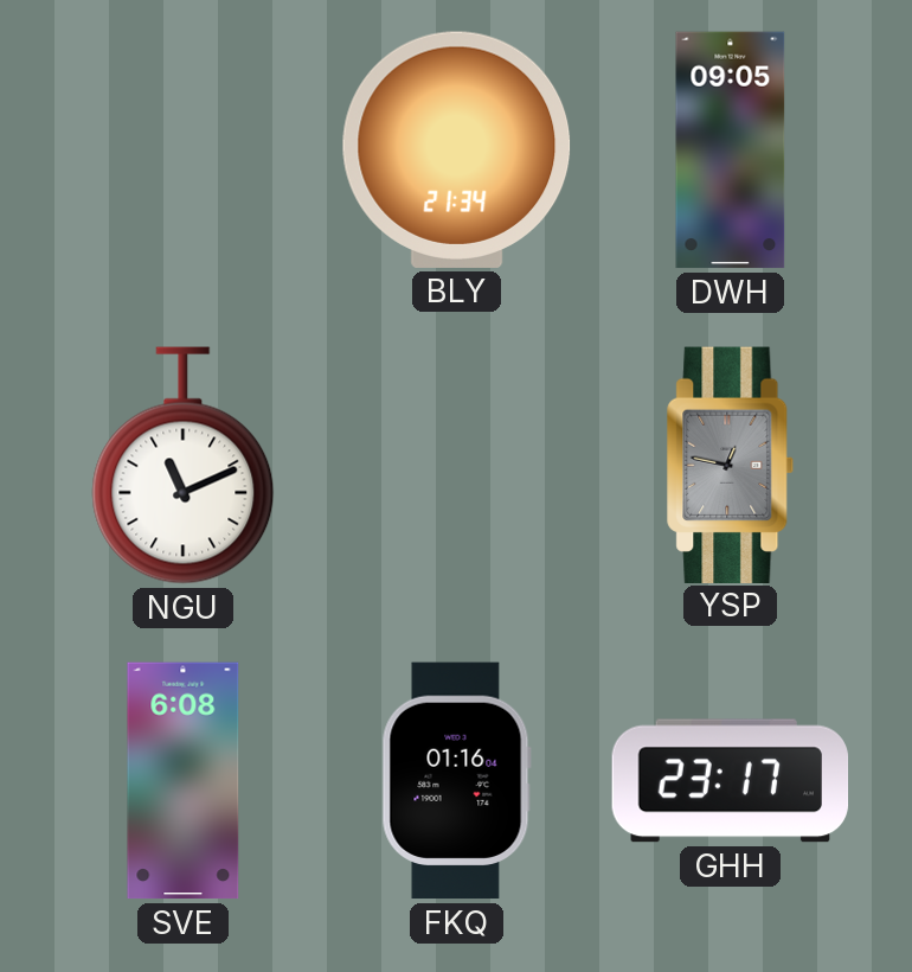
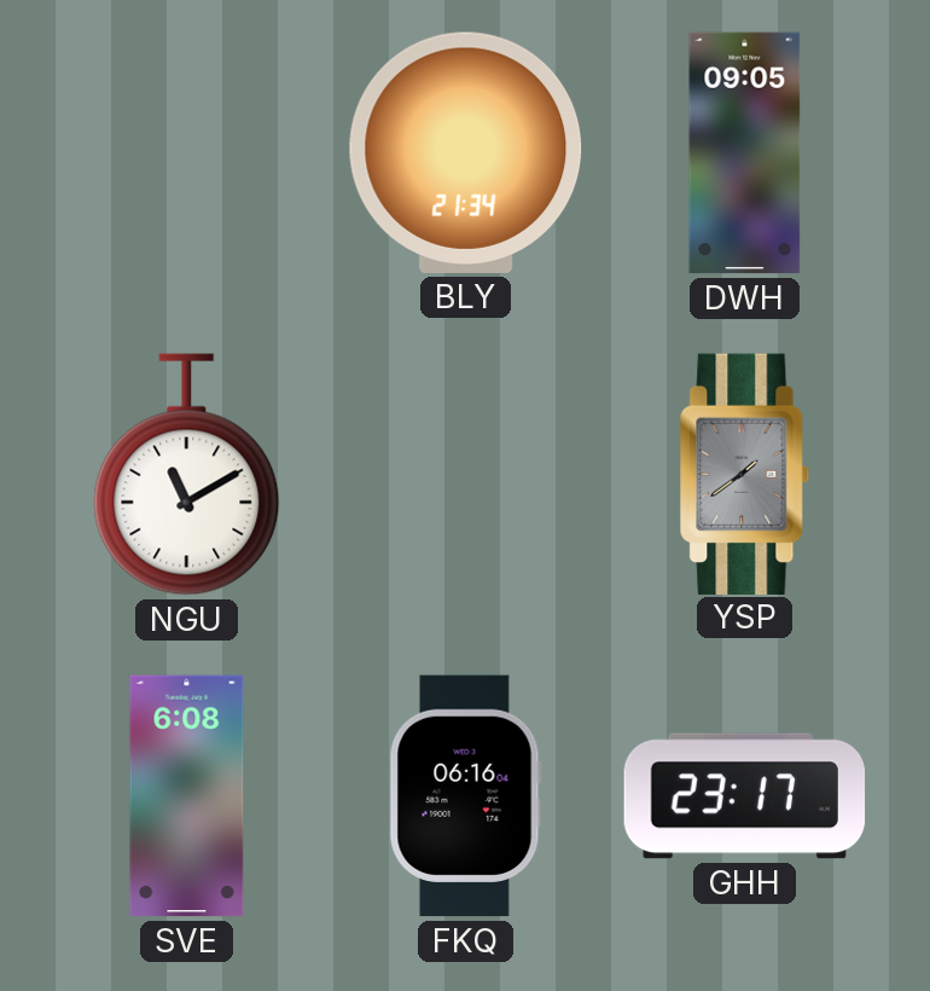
NGU: 11:11 -> 11:10
YSP: 12:47 -> 1:39
FKQ: 01:16 -> 06:16
